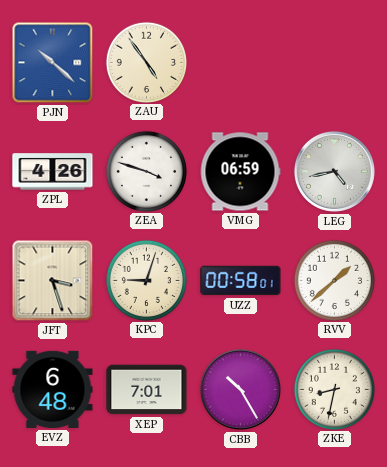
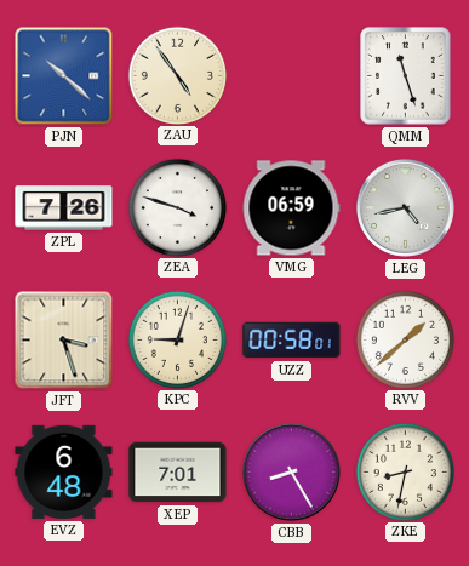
QMM: none -> 11:27
ZPL: 4:26 -> 7:26
CBB: 10:25 -> 8:25
